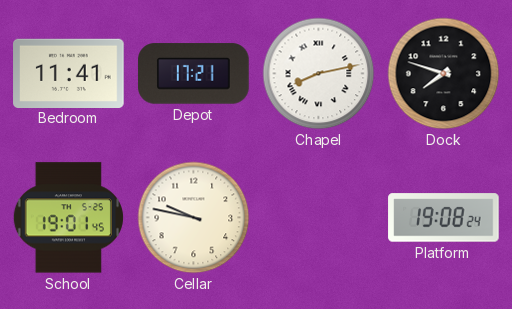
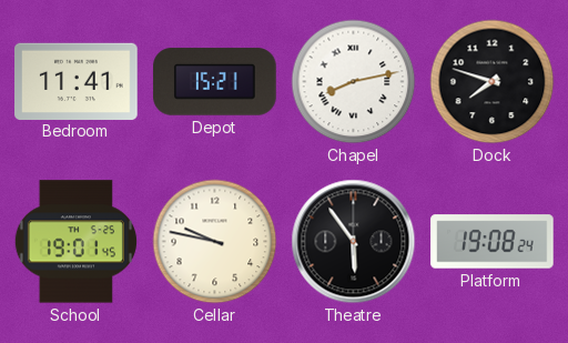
Depot: 17:21 -> 15:21
Theatre: none -> 5:54
